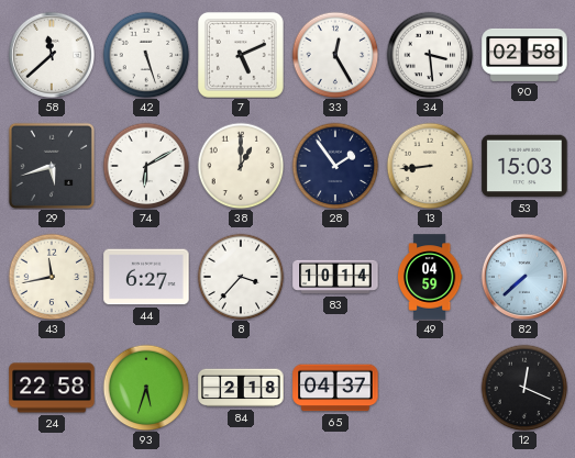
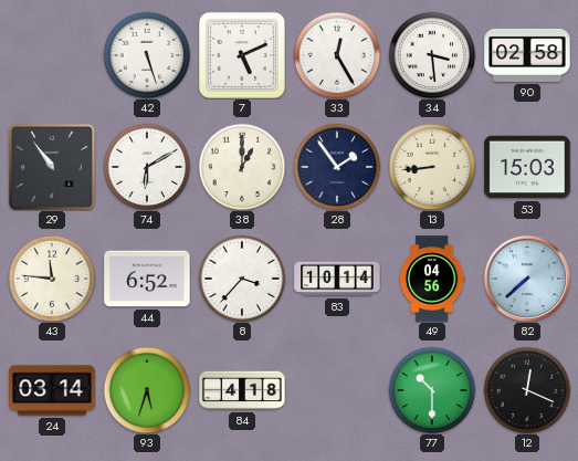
58: 11:38 -> none
29: 5:42 -> 10:54
43: 11:43 -> 11:46
44: 6:27 -> 6:52
49: 04:59 -> 04:56
24: 22:58 -> 03:14
84: 2:18 -> 4:18
65: 04:37 -> none
77: none -> 10:30
